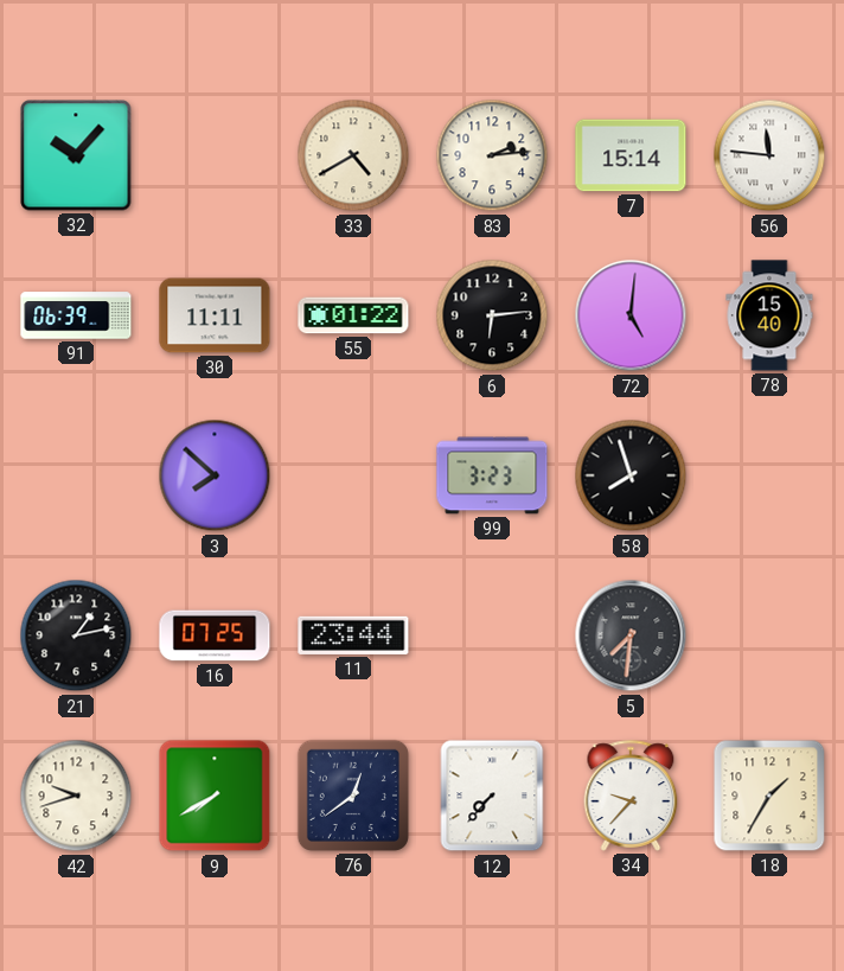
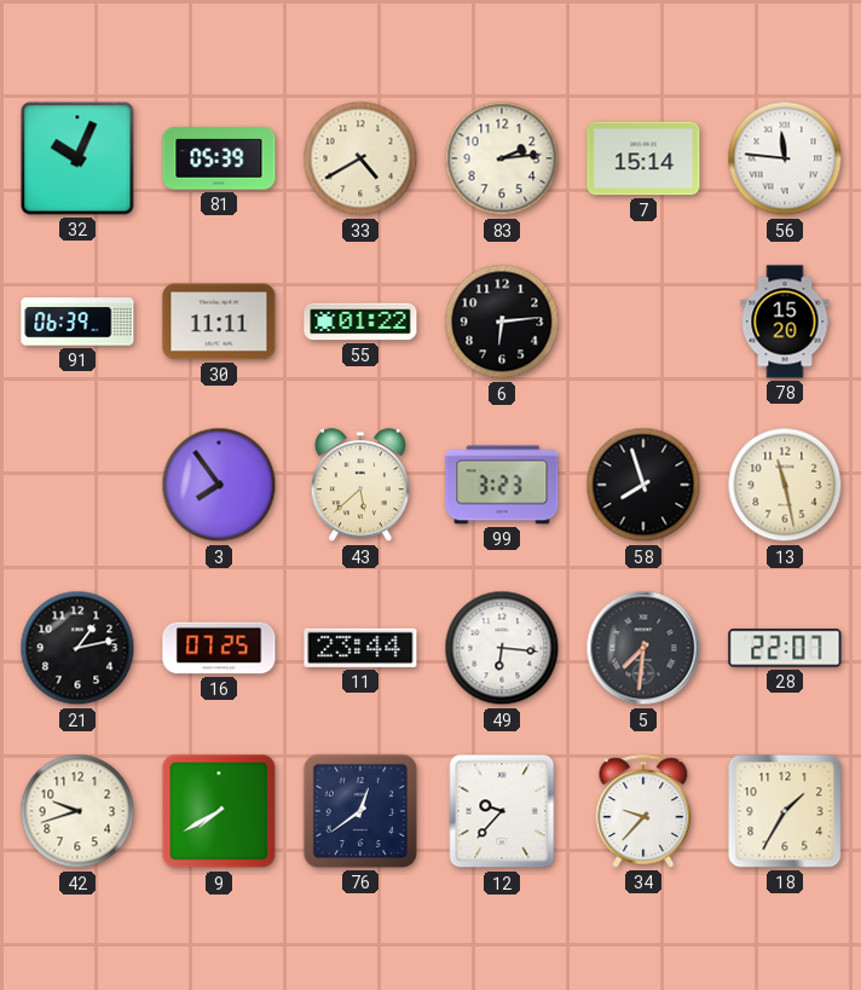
32: 10:07 -> 10:04
81: none -> 05:39
72: 5:01 -> none
78: 15:40 -> 15:20
3: 7:52 -> 7:54
43: none -> 5:38
13: none -> 11:28
49: none -> 6:16
28: none -> 22:07
12: 7:37 -> 9:37
